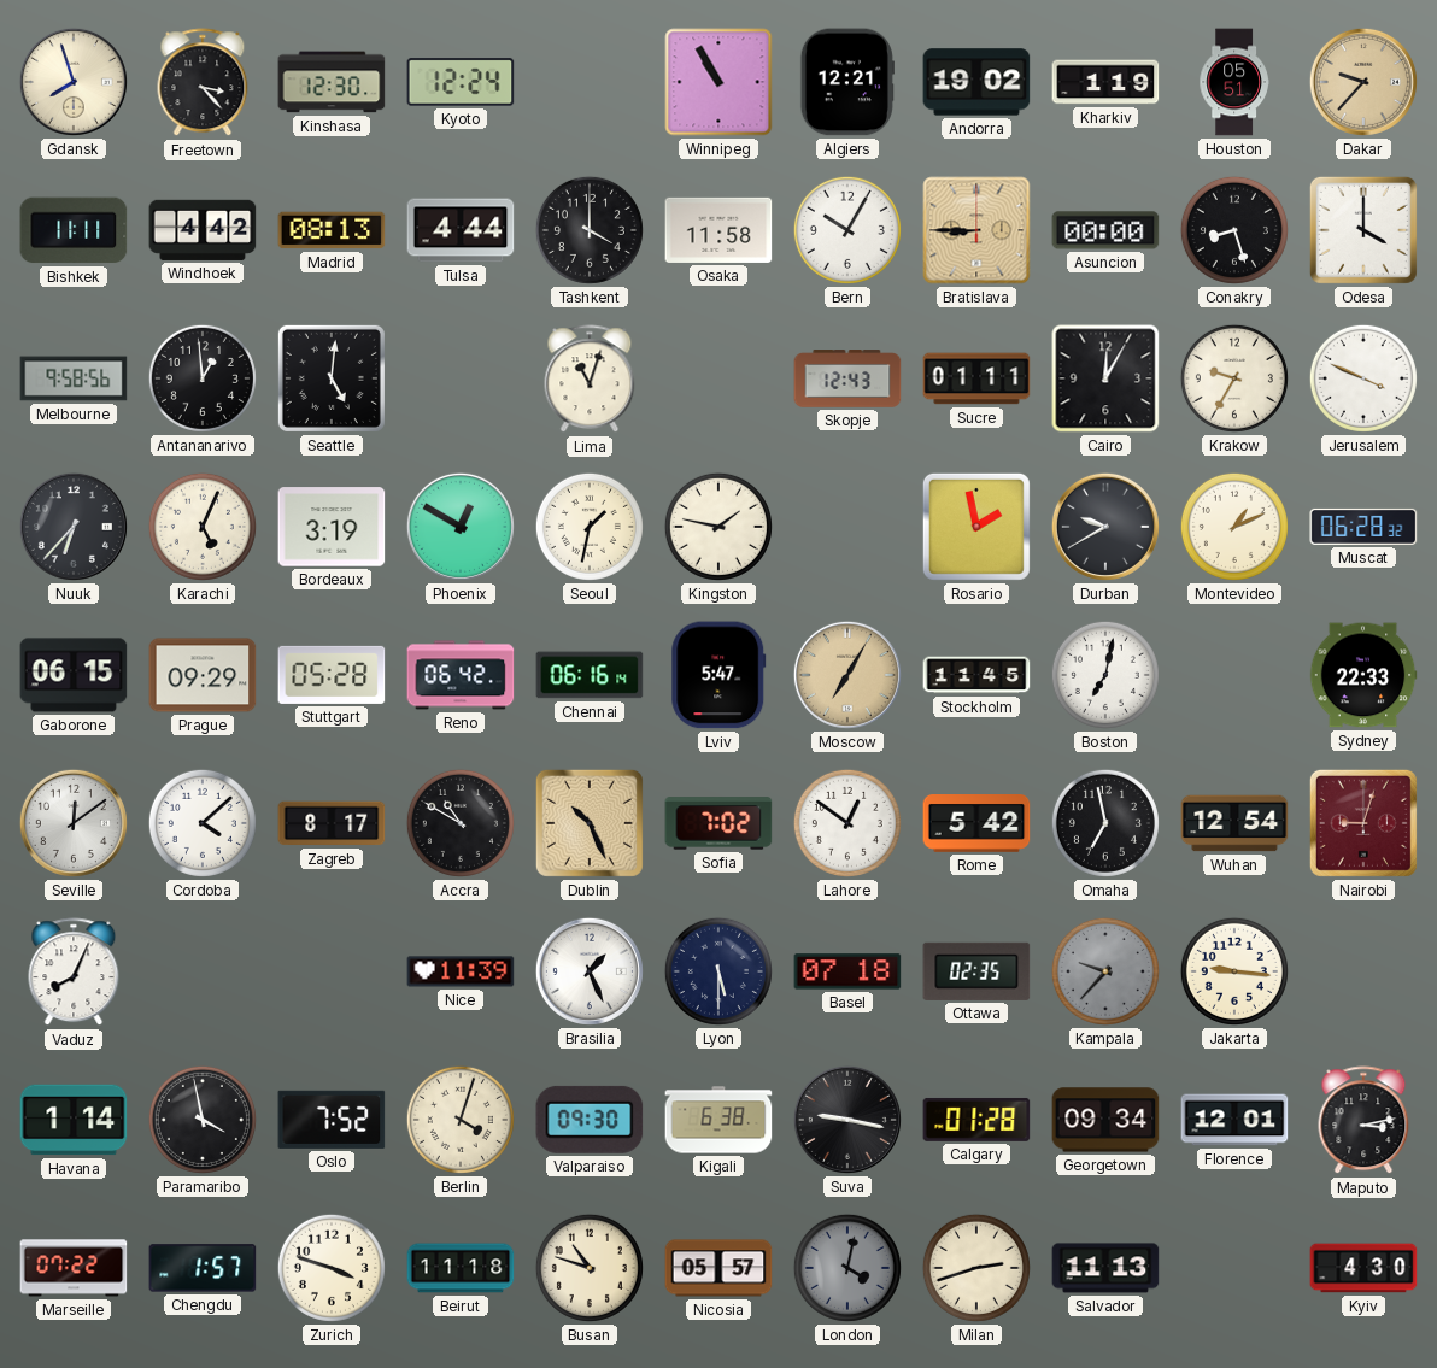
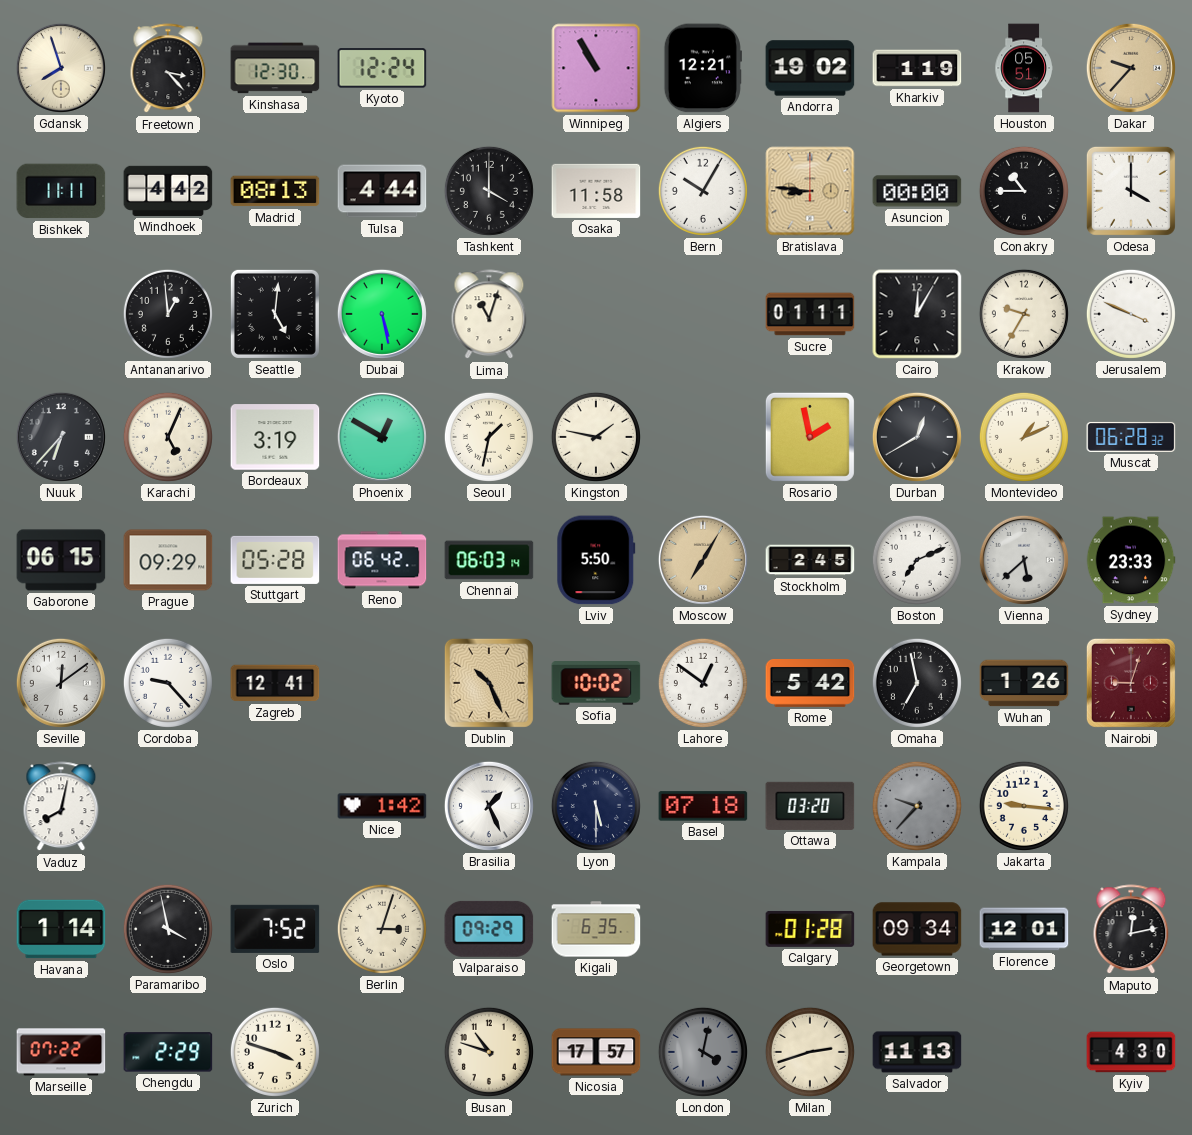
Bratislava: 8:45 -> 8:46
Conakry: 8:27 -> 10:45
Melbourne: 9:58 -> none
Dubai: none -> 5:28
Skopje: 12:43 -> none
Durban: 9:40 -> 12:40
Chennai: 06:16 -> 06:03
Lviv: 5:47 -> 5:50
Stockholm: 11:45 -> 2:45
Boston: 7:02 -> 7:11
Vienna: none -> 5:38
Sydney: 22:33 -> 23:33
Cordoba: 4:08 -> 9:23
Zagreb: 8:17 -> 12:41
Accra: 10:50 -> none
Sofia: 7:02 -> 10:02
Wuhan: 12:54 -> 1:26
Vaduz: 8:04 -> 8:02
Nice: 11:39 -> 1:42
Ottawa: 02:35 -> 03:20
Berlin: 4:03 -> 3:03
Valparaiso: 09:30 -> 09:29
Kigali: 6:38 -> 6:35
Suva: 9:17 -> none
Maputo: 3:13 -> 12:13
Chengdu: 1:57 -> 2:29
Beirut: 11:18 -> none
Nicosia: 05:57 -> 17:57
